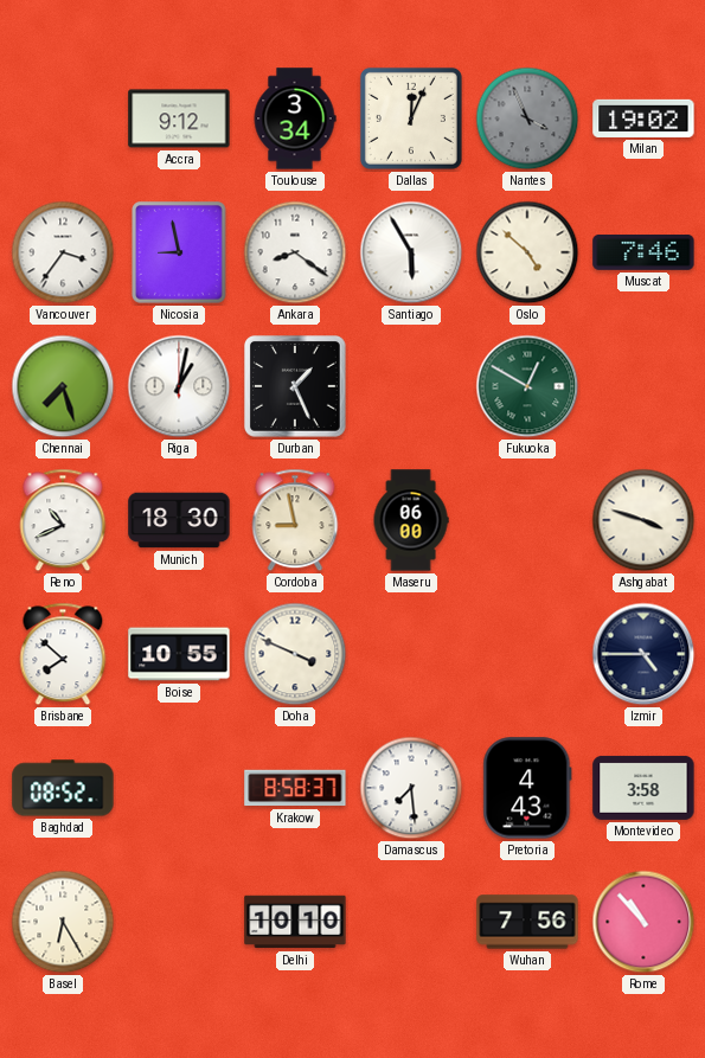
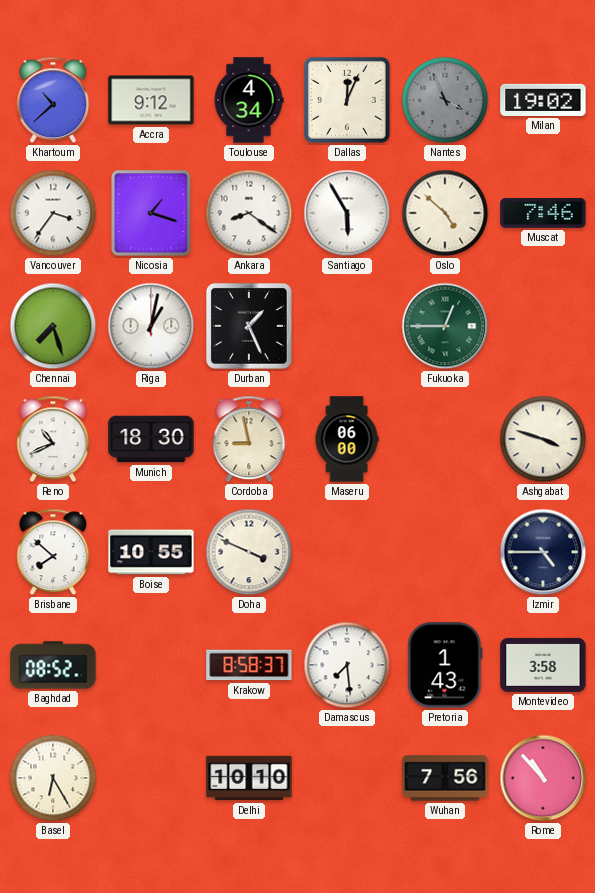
Khartoum: none -> 10:38
Toulouse: 3:34 -> 4:34
Nicosia: 8:58 -> 1:18
Fukuoka: 12:50 -> 12:45
Pretoria: 4:43 -> 1:43
